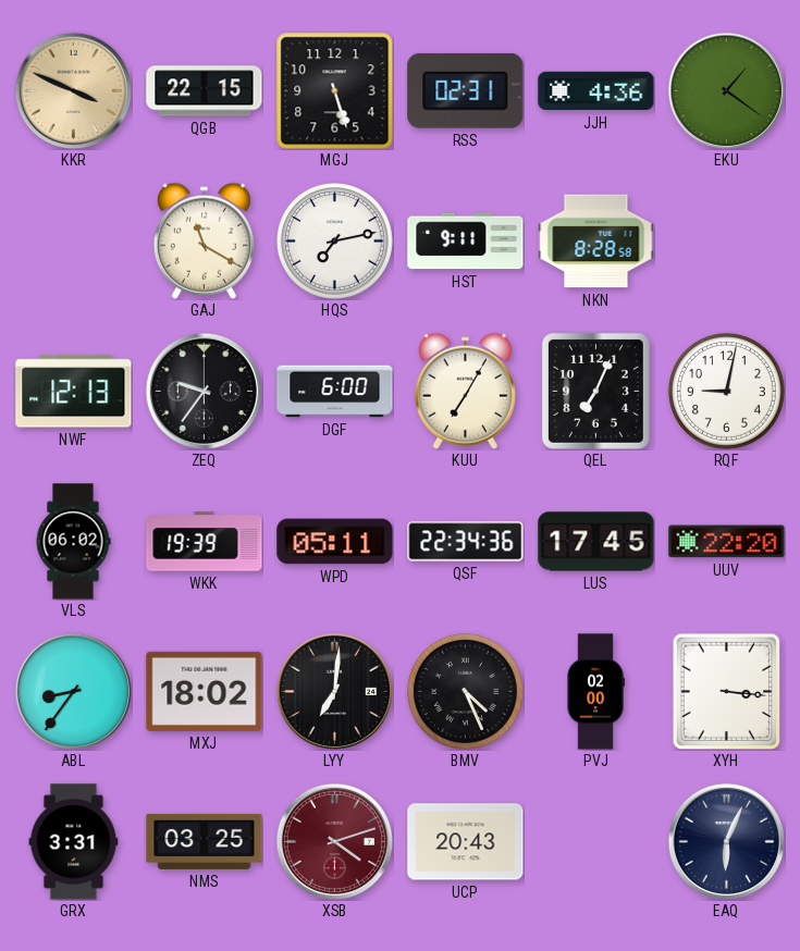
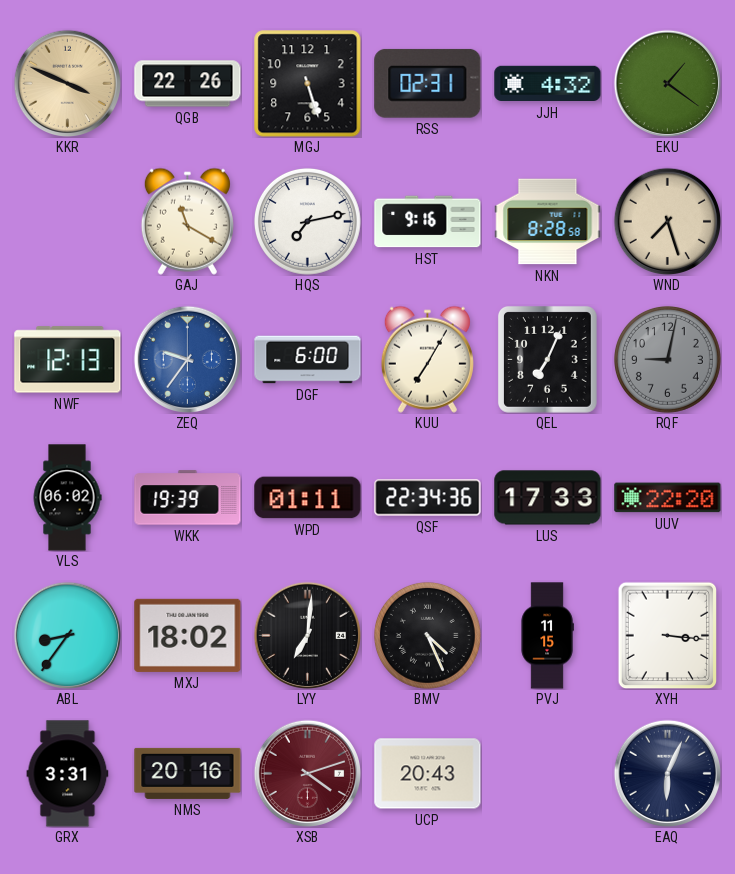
QGB: 22:15 -> 22:26
JJH: 4:36 -> 4:32
HST: 9:11 -> 9:16
WND: none -> 7:27
ZEQ dial: black -> blue
RQF dial: white -> grey
WPD: 05:11 -> 01:11
LUS: 17:45 -> 17:33
PVJ: 02:00 -> 11:15
NMS: 03:25 -> 20:16
